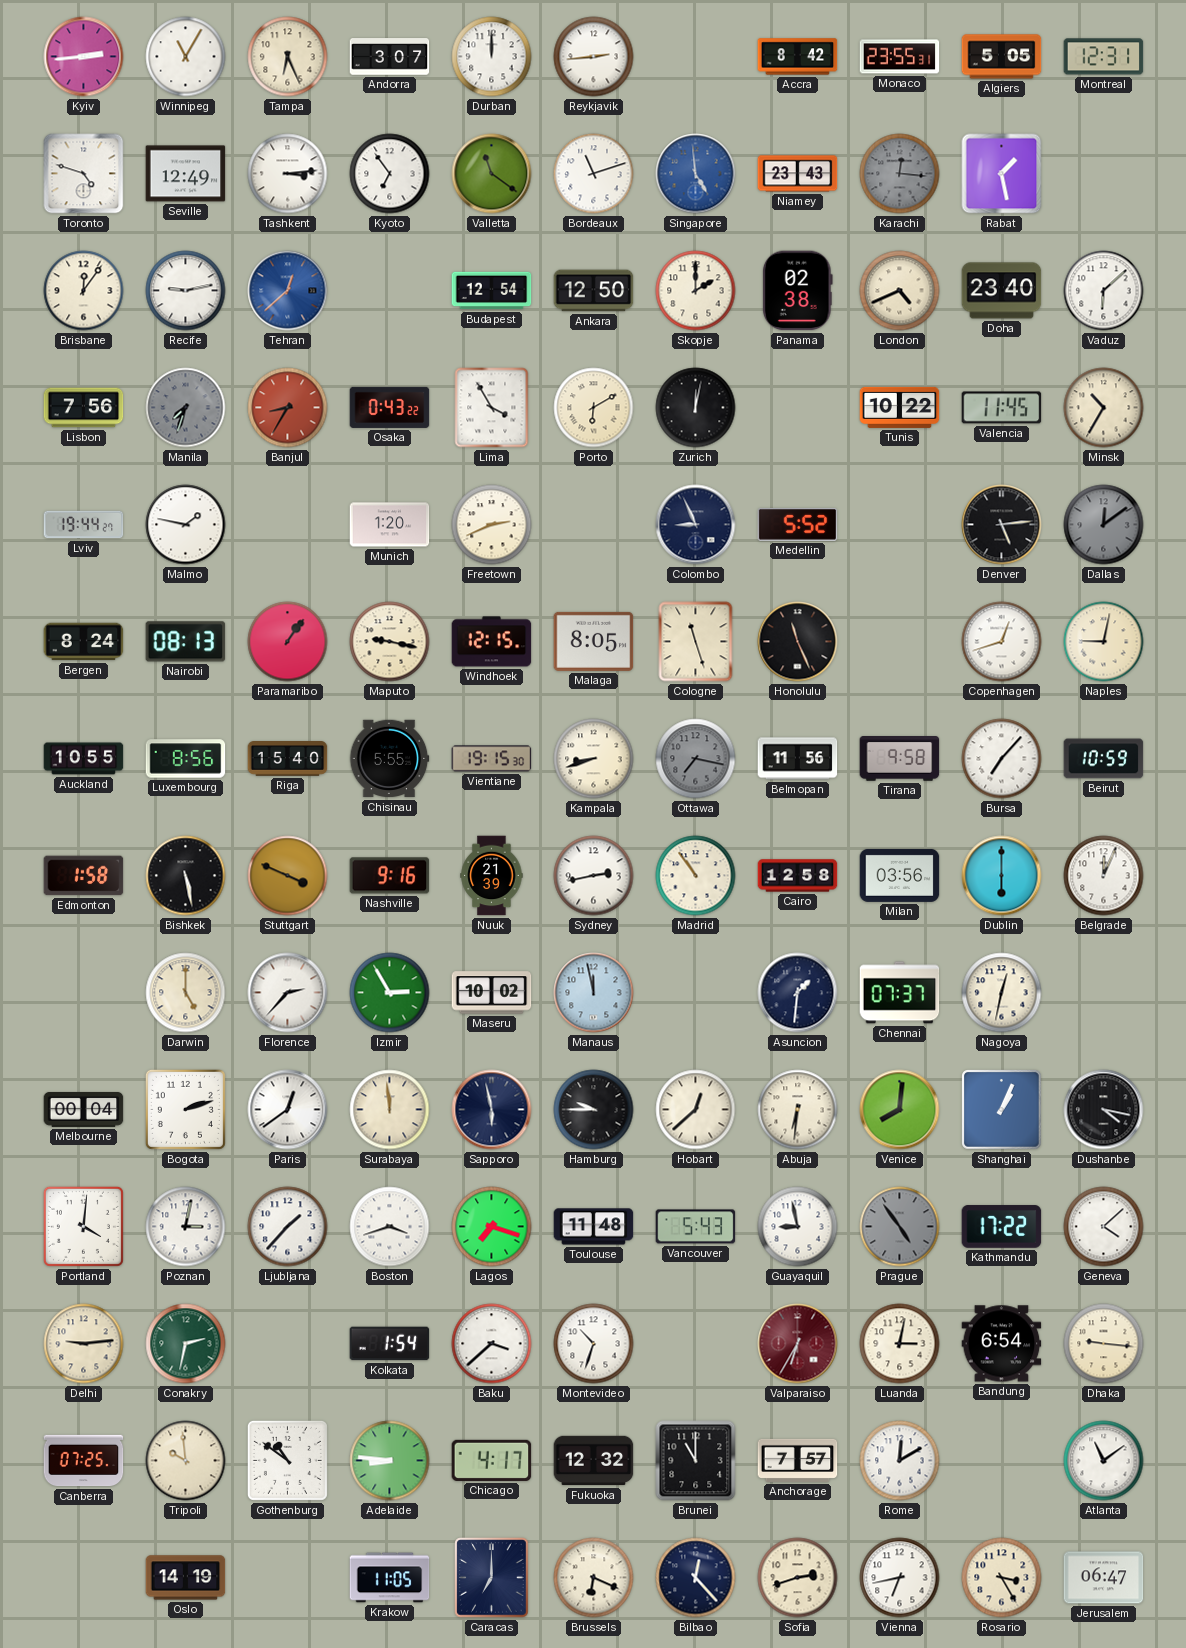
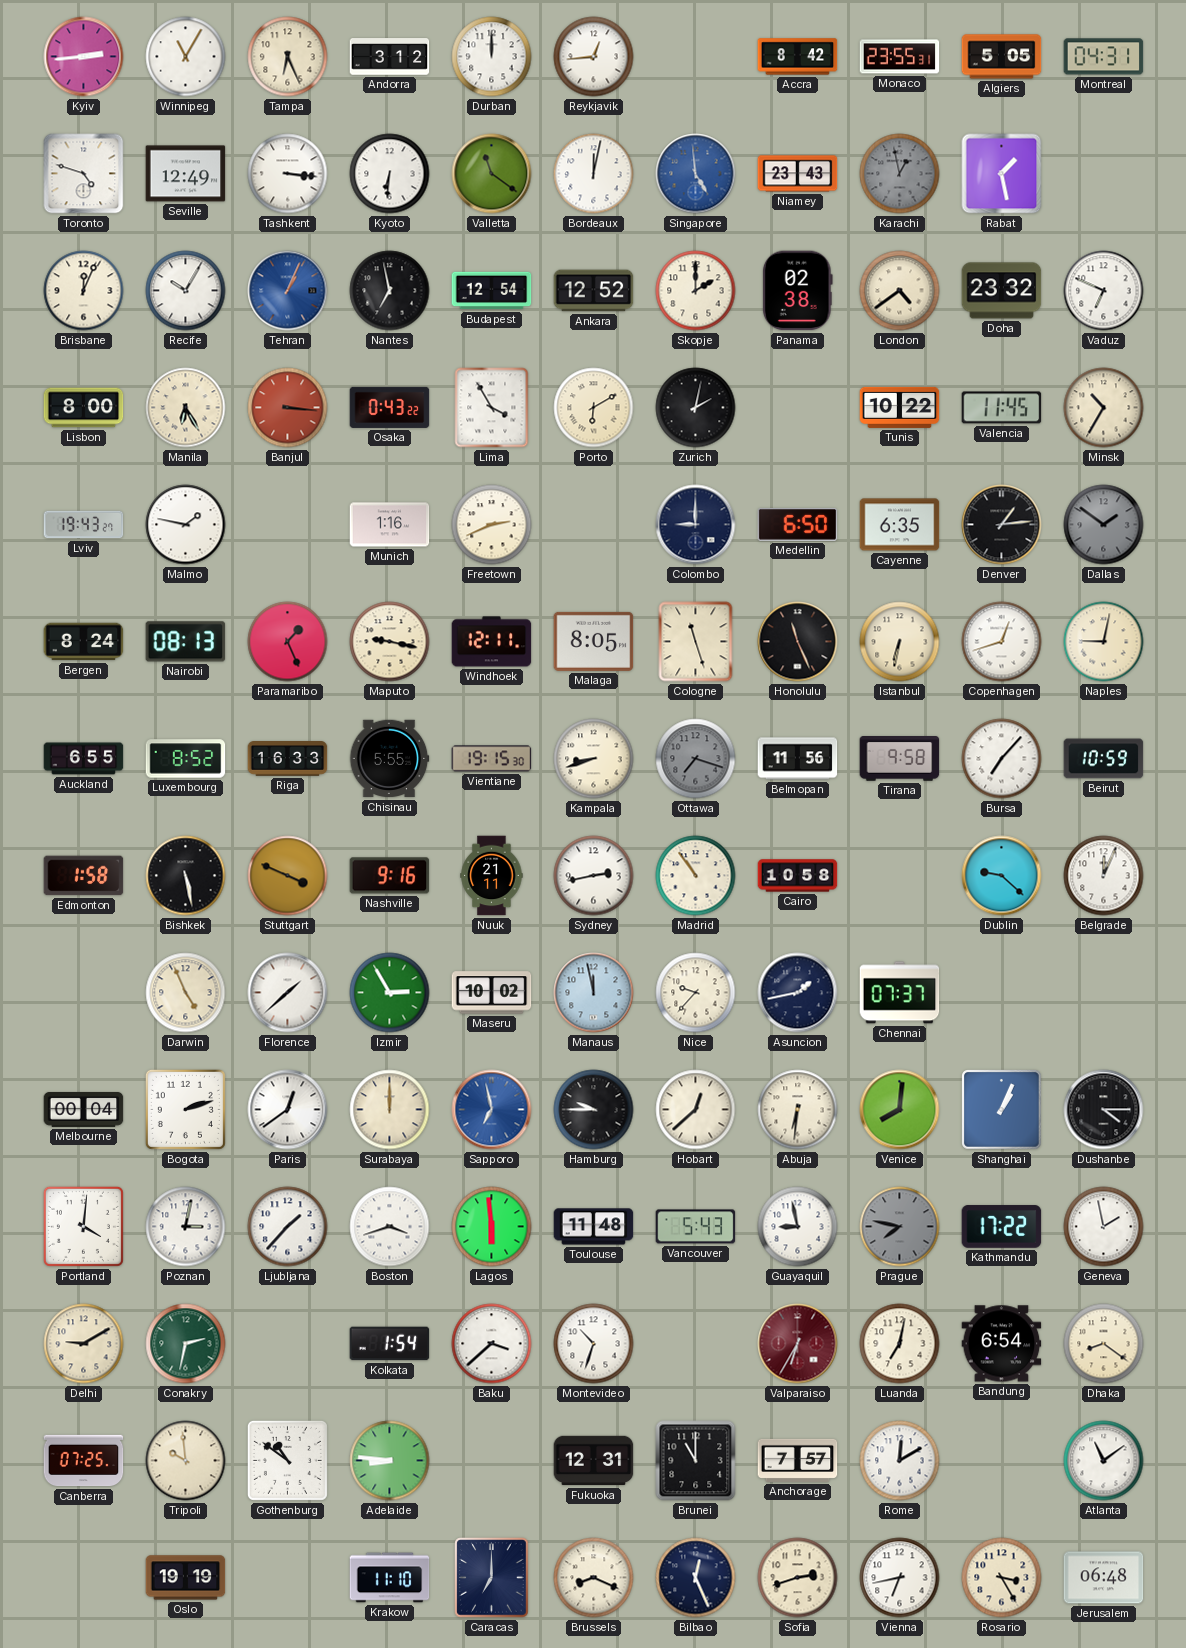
Andorra: 3:07 -> 3:12
Reykjavik: 2:44 -> 12:44
Montreal: 12:31 -> 04:31
Tashkent: 3:14 -> 3:16
Kyoto: 6:54 -> 6:31
Bordeaux: 11:12 -> 12:02
Karachi: 12:16 -> 12:58
Brisbane: 12:06 -> 12:04
Recife: 9:13 -> 10:05
Tehran: 12:38 -> 1:04
Nantes: none -> 6:58
Ankara: 12:50 -> 12:52
London: 4:41 -> 4:39
Doha: 23:40 -> 23:32
Vaduz: 6:08 -> 6:49
Lisbon: 7:56 -> 8:00
Manila: 7:33 -> 6:25
Manila dial: grey -> cream
Banjul: 8:35 -> 3:16
Zurich: 12:02 -> 2:02
Lviv: 19:44 -> 19:43
Munich: 1:20 -> 1:16
Colombo: 8:56 -> 9:00
Medellin: 5:52 -> 6:50
Cayenne: none -> 6:35
Denver: 5:14 -> 1:14
Dallas: 12:09 -> 1:51
Paramaribo: 1:06 -> 1:26
Windhoek: 12:15 -> 12:11
Istanbul: none -> 6:32
Auckland: 10:55 -> 6:55
Luxembourg: 8:56 -> 8:52
Riga: 15:40 -> 16:33
Ottawa: 7:17 -> 7:18
Nuuk: 21:39 -> 21:11
Cairo: 12:58 -> 10:58
Milan: 03:56 -> none
Dublin: 6:00 -> 9:22
Darwin: 5:00 -> 4:56
Florence: 2:37 -> 1:38
Nice: none -> 9:37
Asuncion: 1:31 -> 1:43
Nagoya: 12:32 -> none
Surabaya: 11:59 -> 12:00
Sapporo: 5:58 -> 6:58
Sapporo dial: navy -> blue
Dushanbe: 4:17 -> 4:15
Lagos: 7:18 -> 5:59
Prague: 4:54 -> 7:47
Geneva: 4:08 -> 1:58
Delhi: 9:14 -> 9:10
Luanda: 3:02 -> 7:02
Dhaka: 9:16 -> 8:21
Chicago: 4:17 -> none
Fukuoka: 12:32 -> 12:31
Oslo: 14:19 -> 19:19
Krakow: 11:05 -> 11:10
Brussels: 6:19 -> 8:19
Bilbao: 12:23 -> 12:26
Jerusalem: 06:47 -> 06:48
